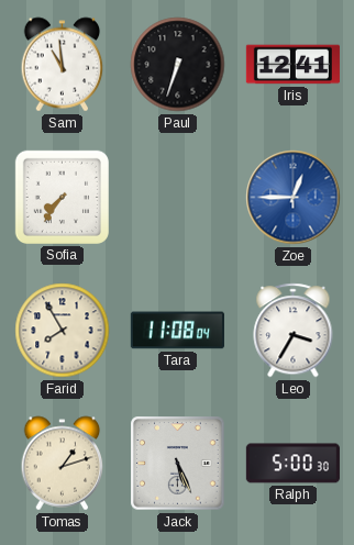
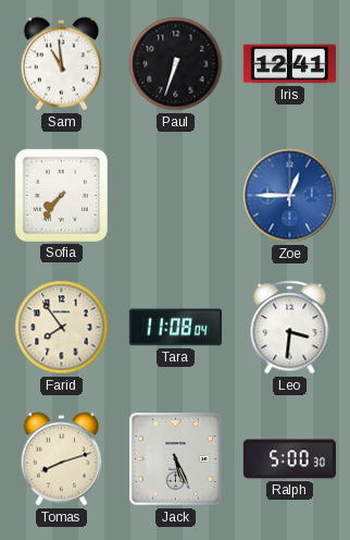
Farid: 7:55 -> 7:54
Leo: 3:35 -> 3:31
Tomas: 1:12 -> 8:12
